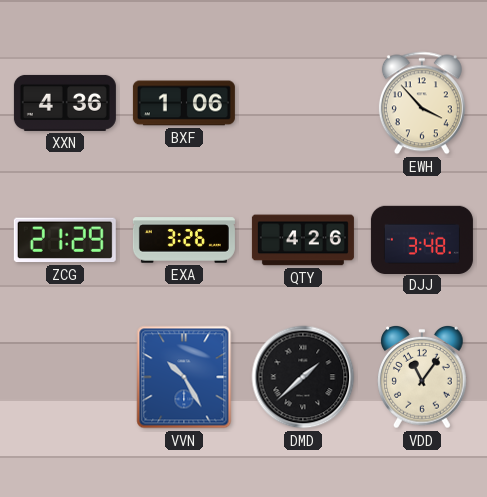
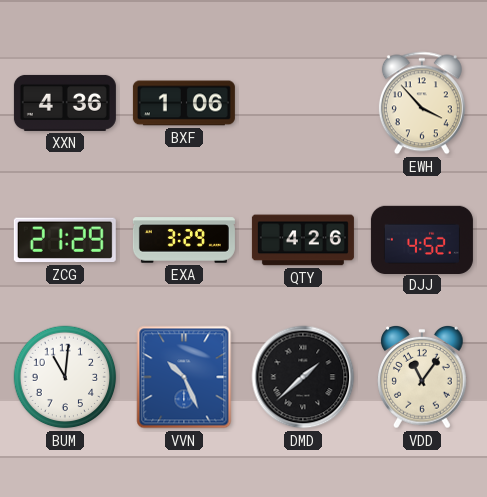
EXA: 3:26 -> 3:29
DJJ: 3:48 -> 4:52
BUM: none -> 11:01
VVN: 10:25 -> 10:26
